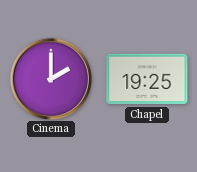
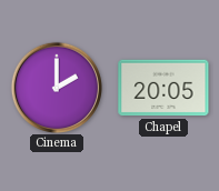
Chapel: 19:25 -> 20:05
